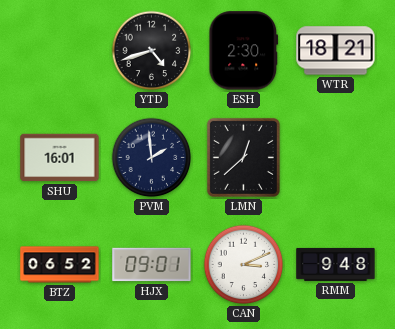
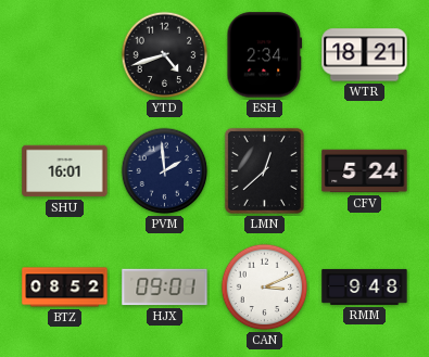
ESH: 2:30 -> 2:34
CFV: none -> 5:24
BTZ: 06:52 -> 08:52
